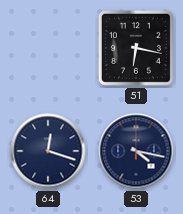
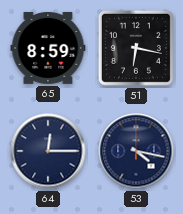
65: none -> 8:59
64: 12:18 -> 12:15
